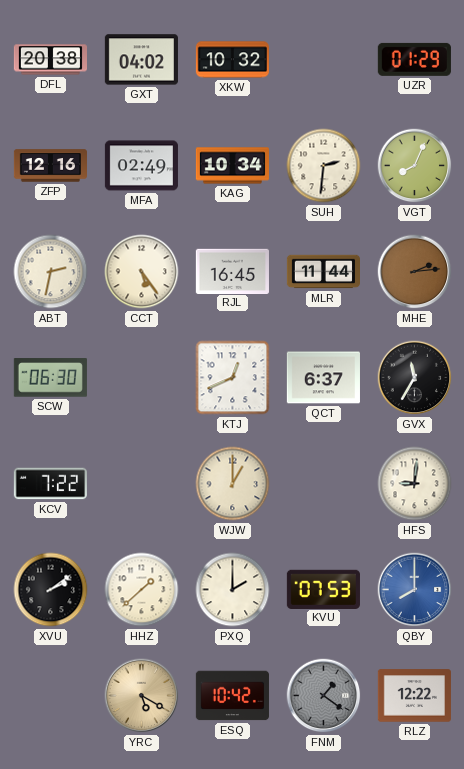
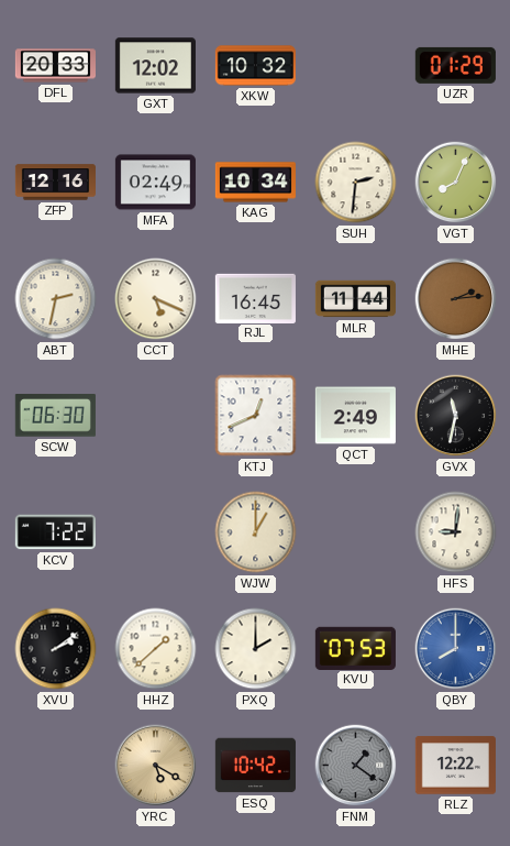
DFL: 20:38 -> 20:33
GXT: 04:02 -> 12:02
CCT: 5:24 -> 5:19
QCT: 6:37 -> 2:49
GVX: 11:35 -> 11:32
